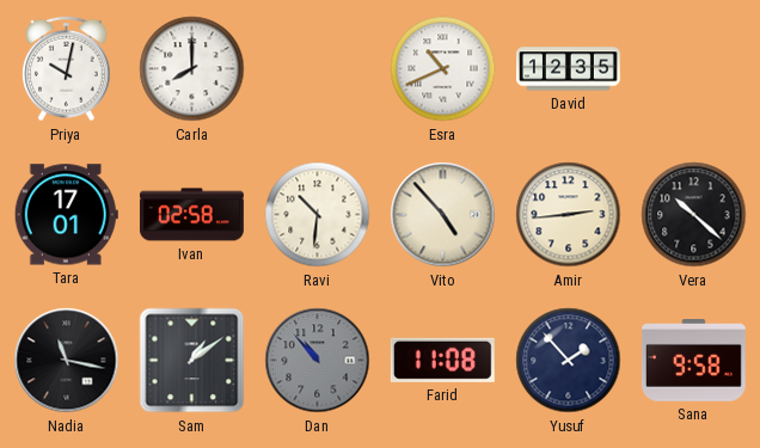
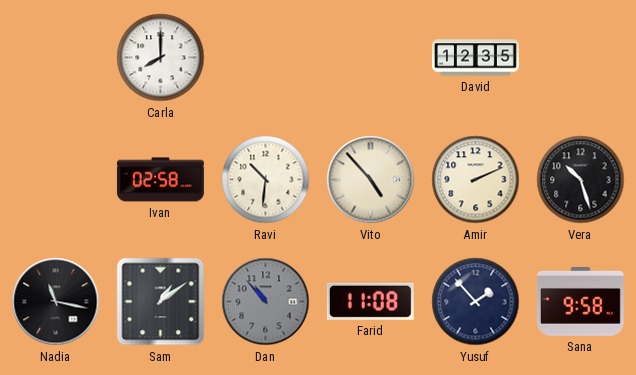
Priya: 10:02 -> none
Esra: 10:41 -> none
Tara: 17:01 -> none
Amir: 2:44 -> 2:11
Vera: 10:22 -> 10:27
